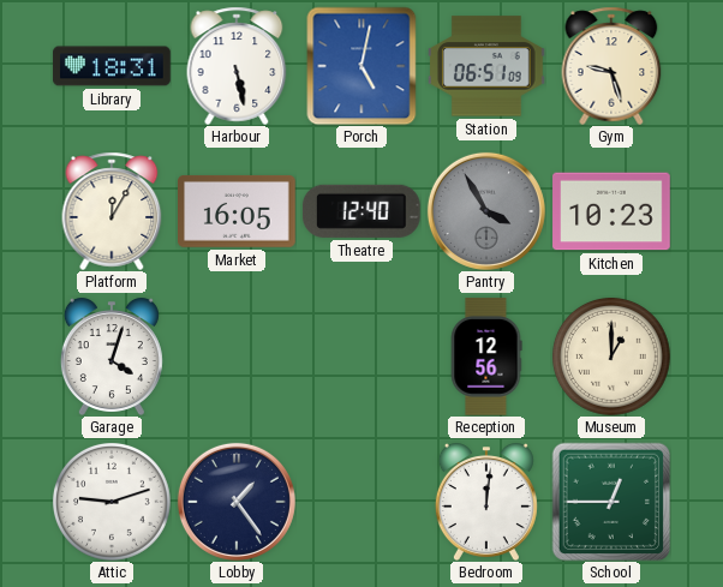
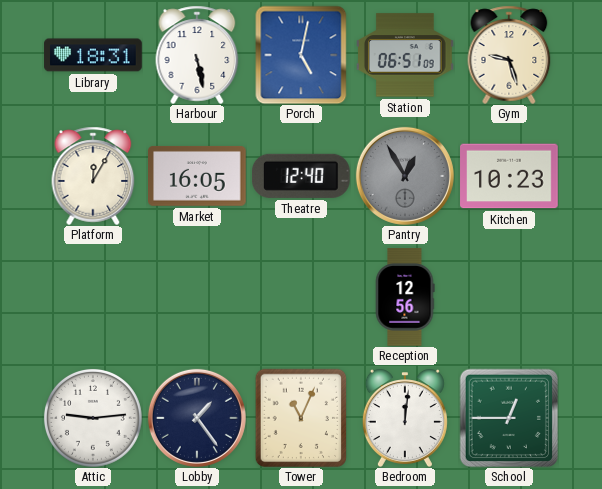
Pantry: 3:55 -> 12:55
Garage: 4:03 -> none
Museum: 1:00 -> none
Attic: 9:12 -> 9:14
Tower: none -> 11:04
